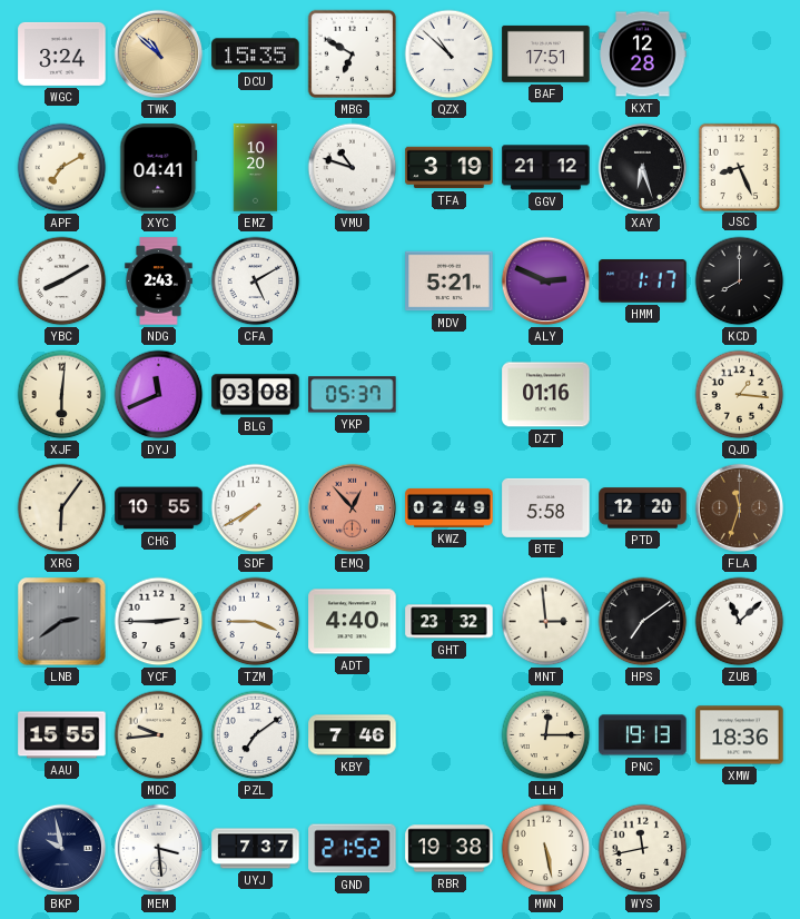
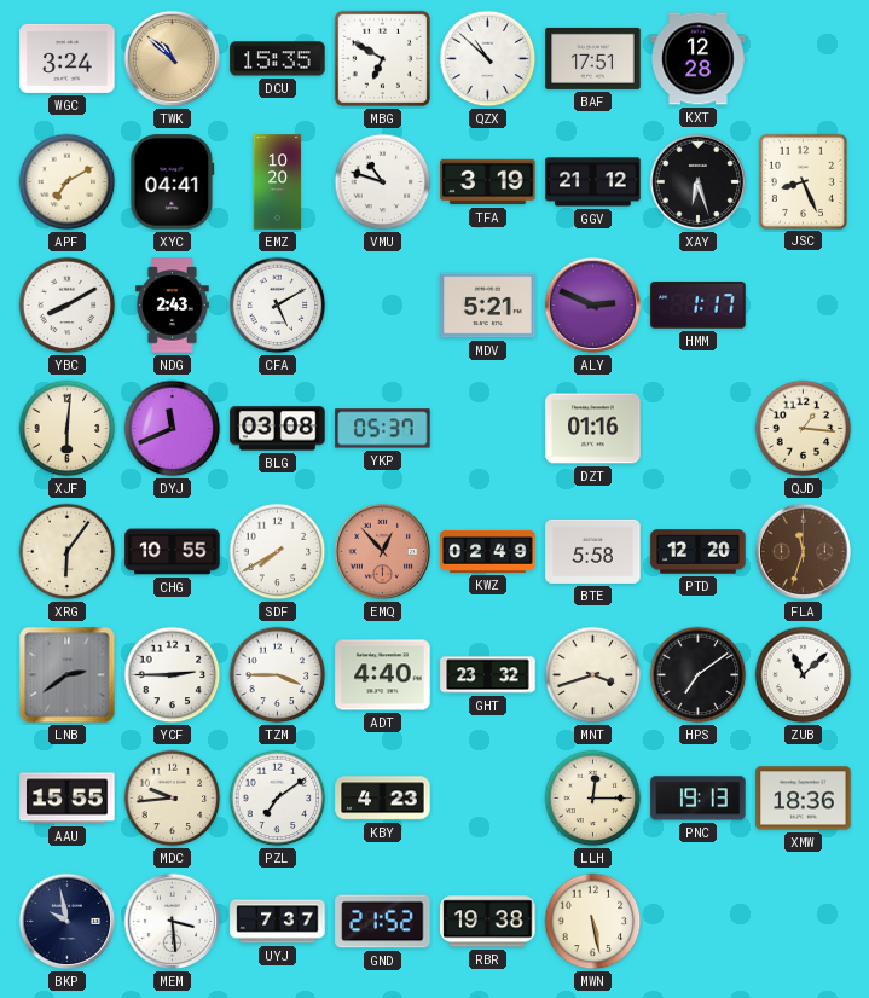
KCD: 8:00 -> none
MNT: 2:59 -> 3:42
KBY: 7:46 -> 4:23
WYS: 11:43 -> none
